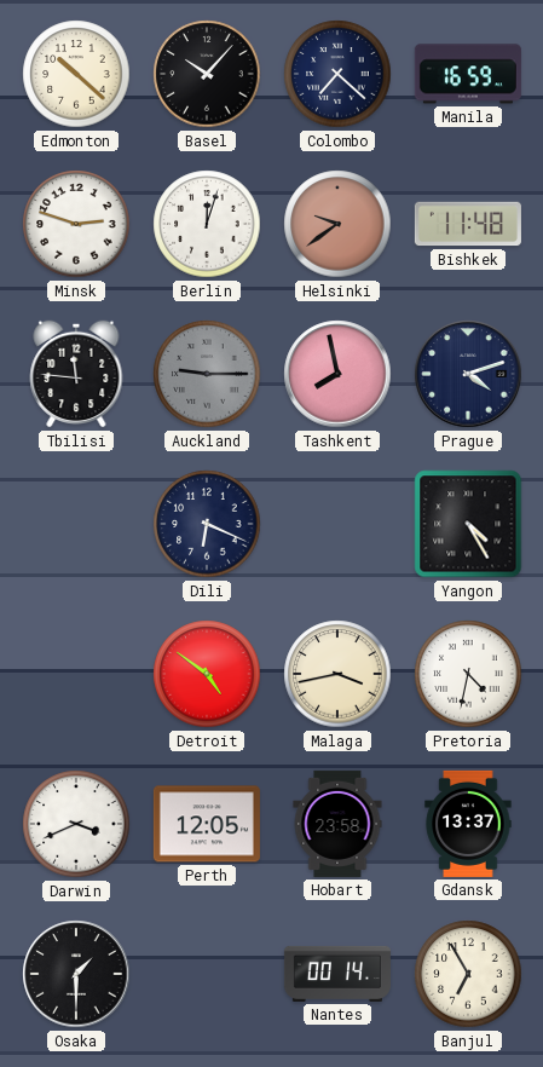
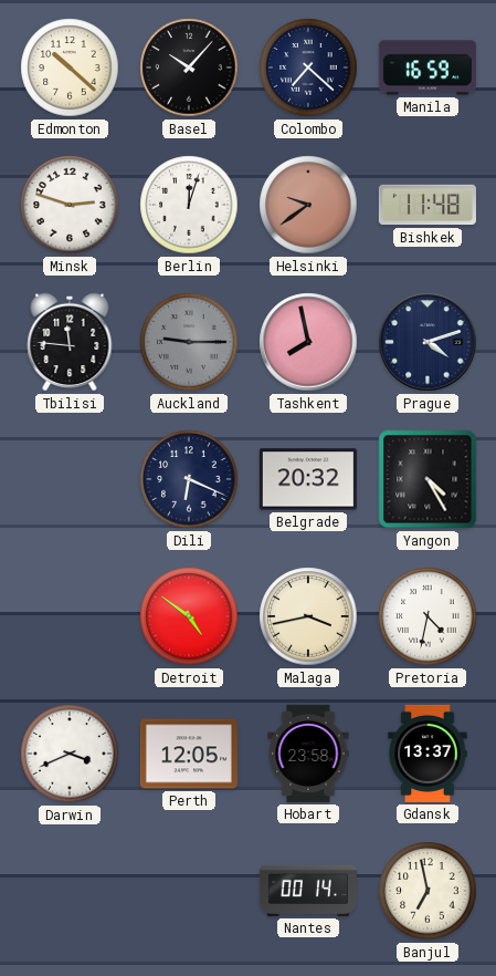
Belgrade: none -> 20:32
Osaka: 1:30 -> none
Banjul: 6:55 -> 6:58
